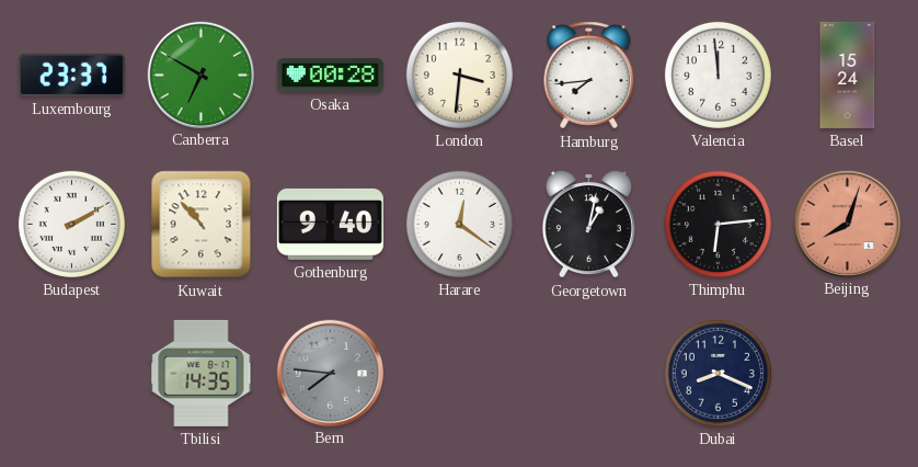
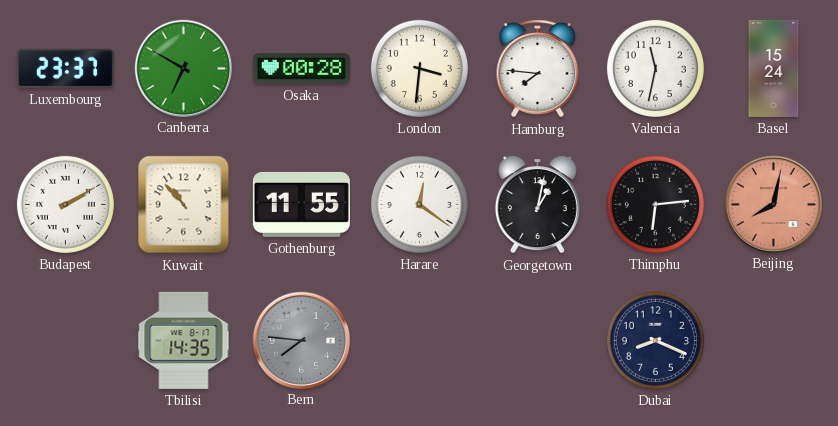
Hamburg: 7:44 -> 7:46
Valencia: 11:59 -> 11:32
Gothenburg: 9:40 -> 11:55
Beijing: 8:03 -> 8:02
